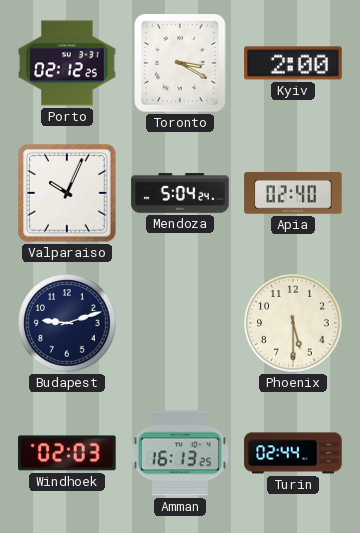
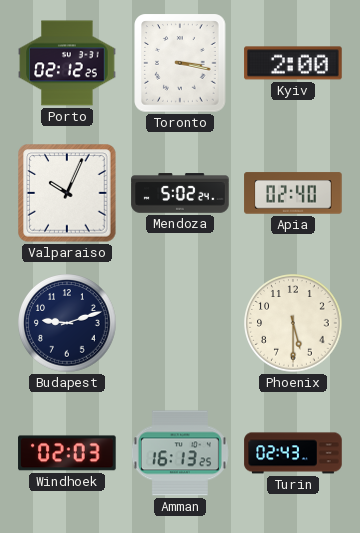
Toronto: 3:20 -> 3:17
Mendoza: 5:04 -> 5:02
Turin: 02:44 -> 02:43
